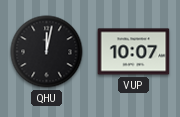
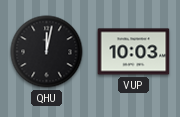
VUP: 10:07 -> 10:03
